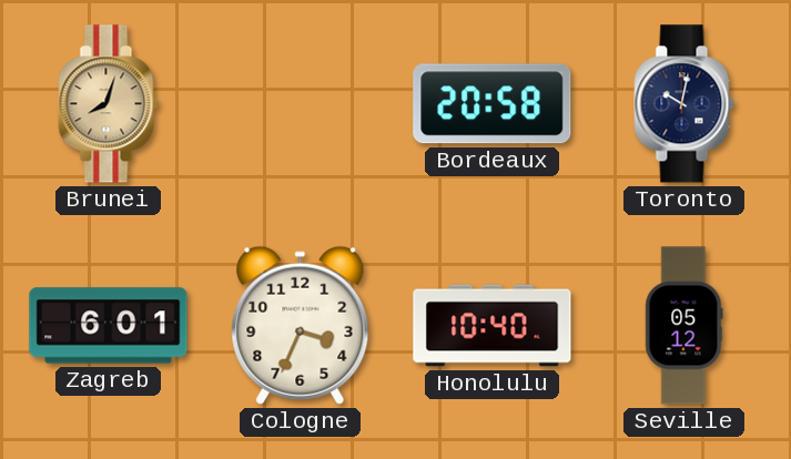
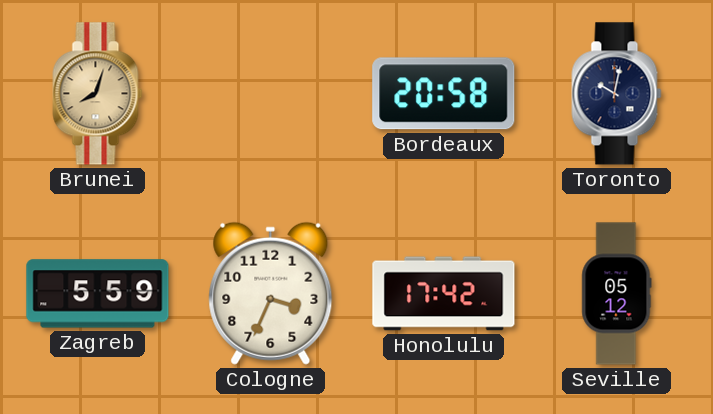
Zagreb: 6:01 -> 5:59
Honolulu: 10:40 -> 17:42
